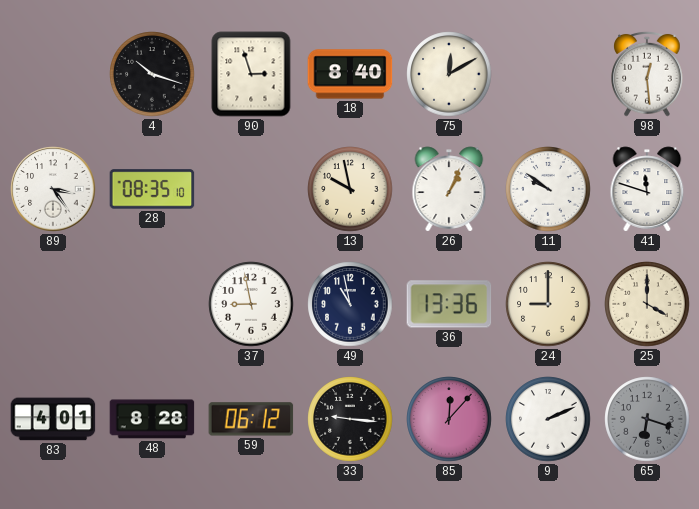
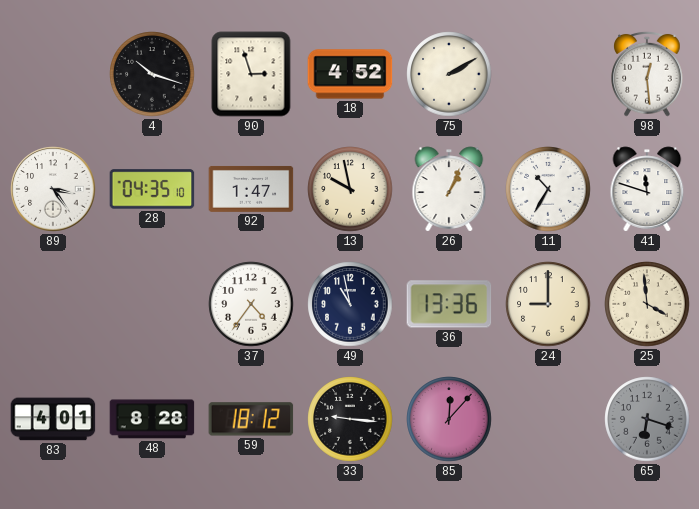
18: 8:40 -> 4:52
75: 12:10 -> 2:10
28: 08:35 -> 04:35
92: none -> 1:47
11: 9:51 -> 10:35
37: 8:58 -> 4:36
25: 4:00 -> 3:59
59: 06:12 -> 18:12
9: 2:11 -> none
